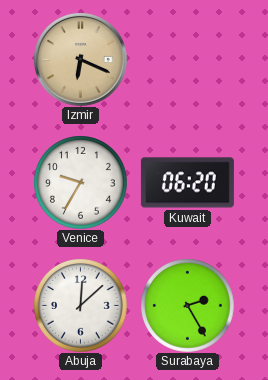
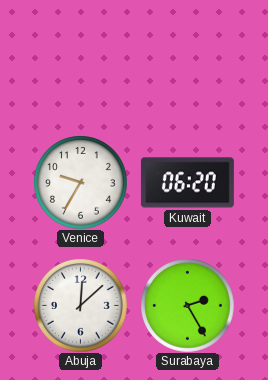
Izmir: 6:19 -> none
